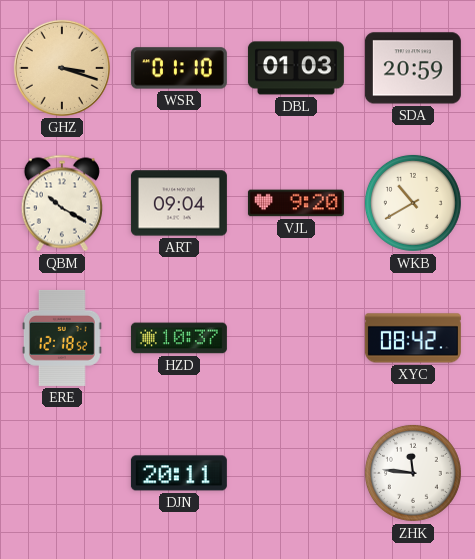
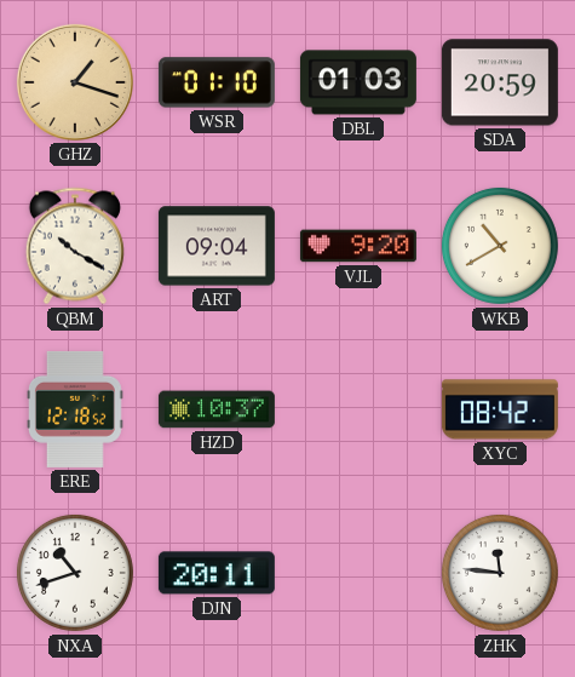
GHZ: 3:18 -> 1:18
NXA: none -> 10:42
